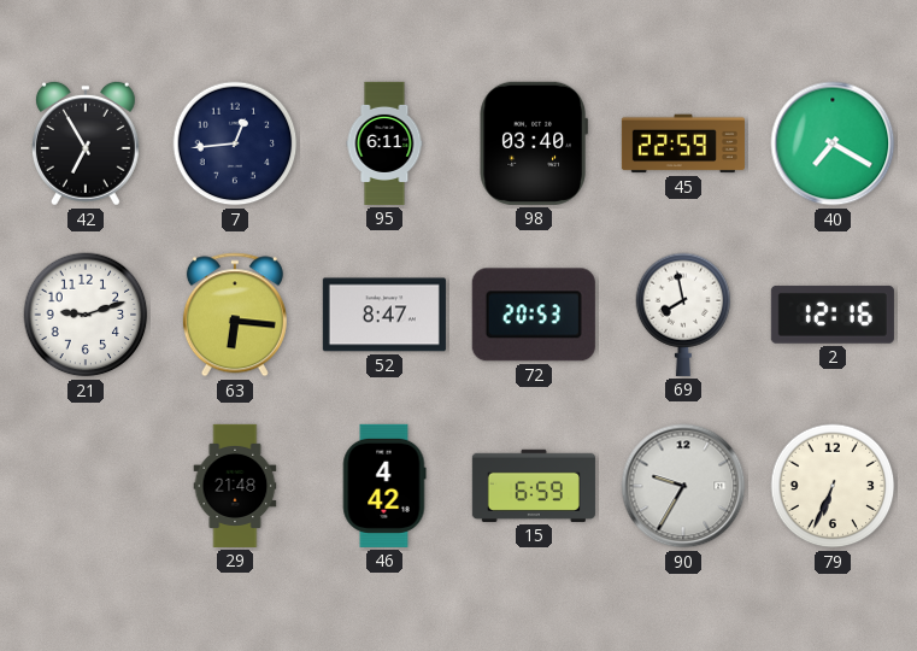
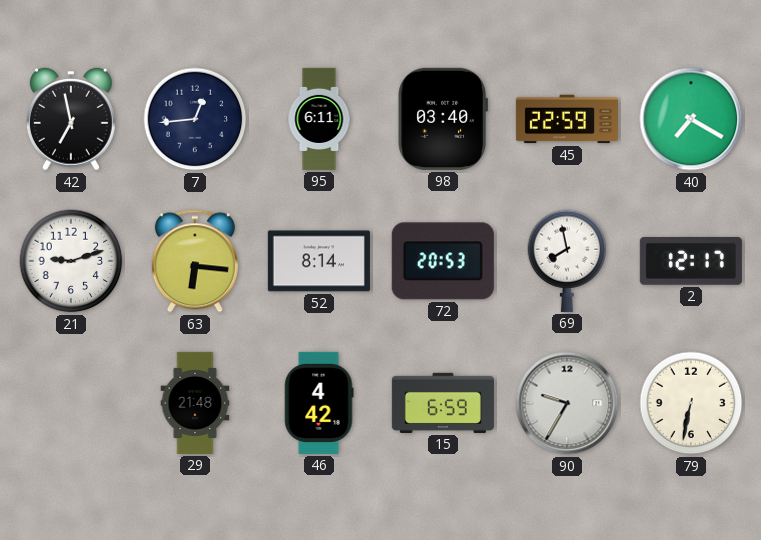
42: 6:55 -> 6:58
52: 8:47 -> 8:14
2: 12:16 -> 12:17
79: 6:34 -> 6:32
